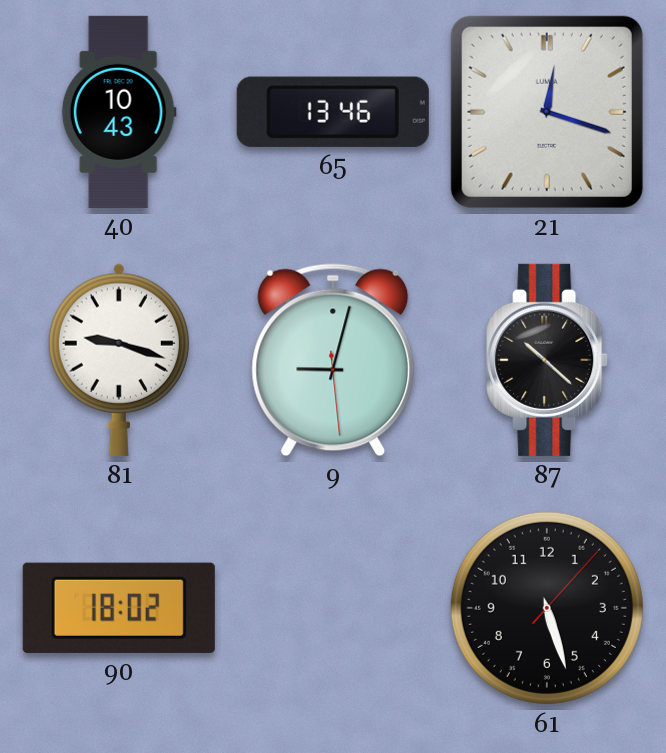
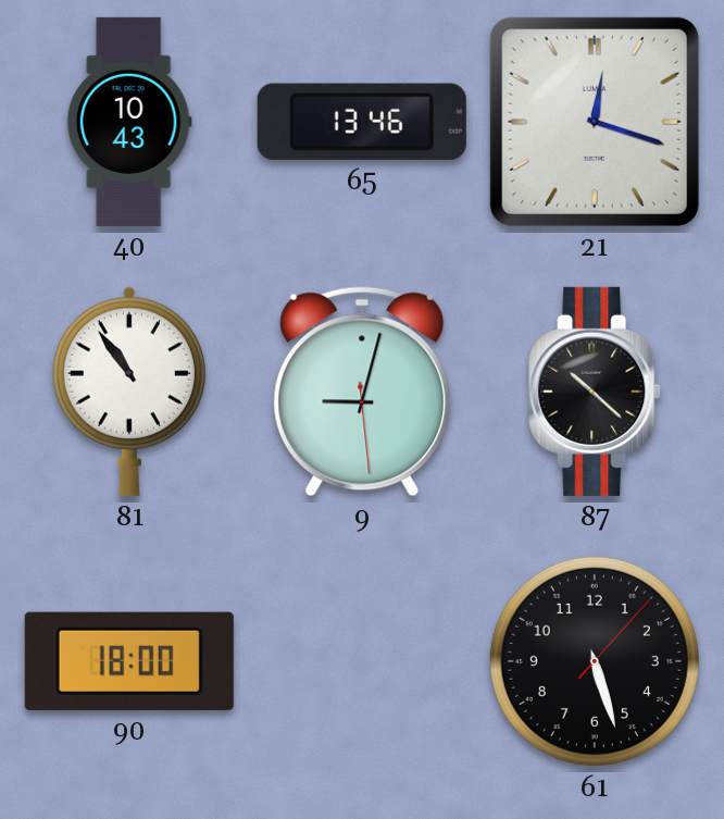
81: 9:18 -> 10:54
90: 18:02 -> 18:00
